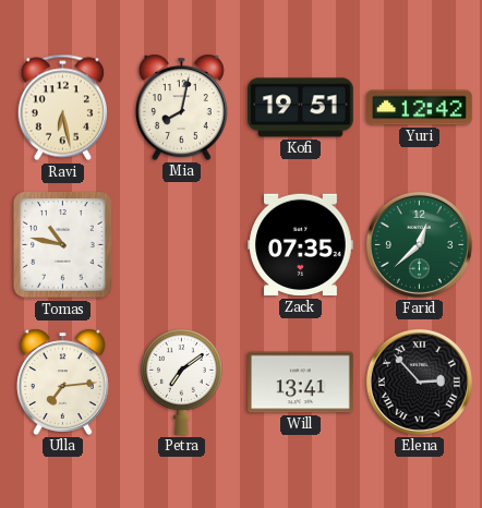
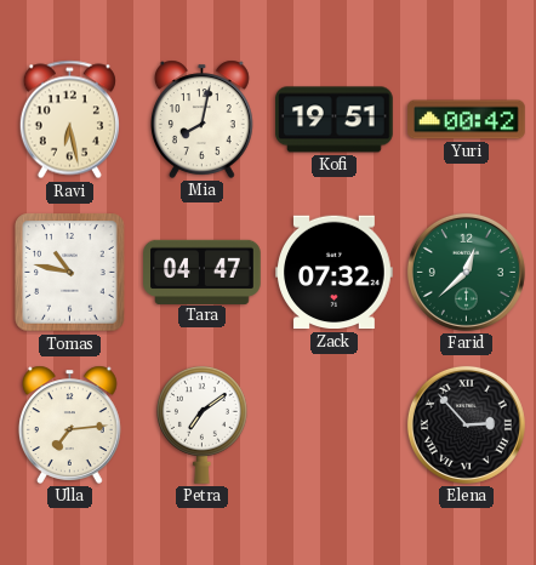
Yuri: 12:42 -> 00:42
Tara: none -> 04:47
Zack: 07:35 -> 07:32
Will: 13:41 -> none
